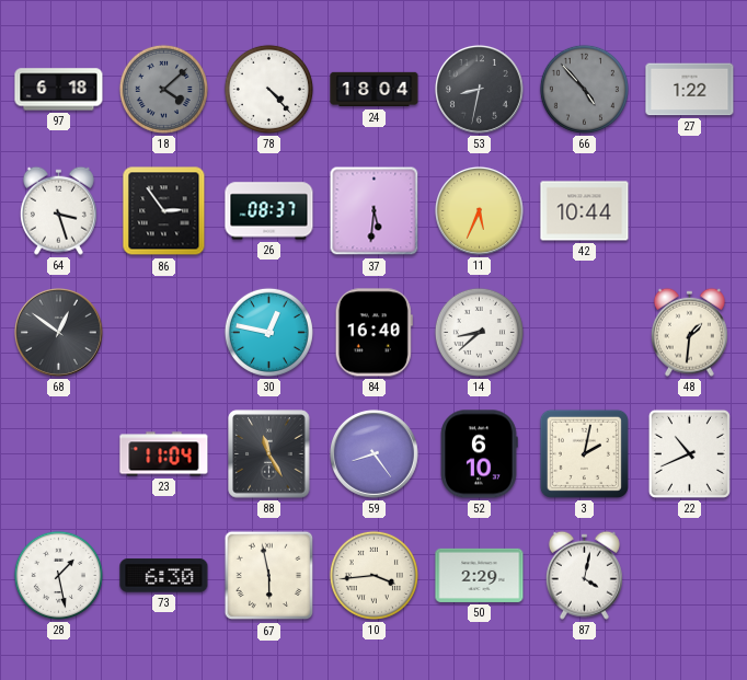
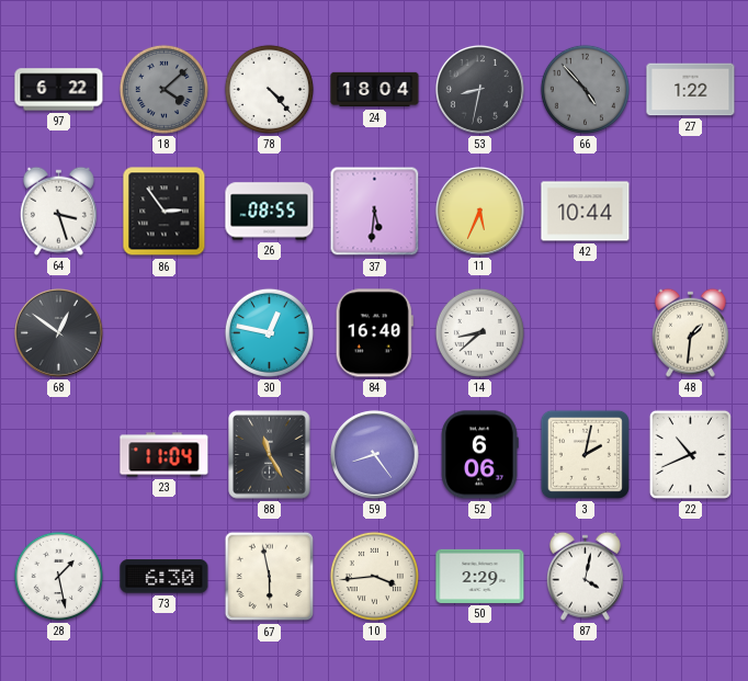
97: 6:18 -> 6:22
26: 08:37 -> 08:55
52: 6:10 -> 6:06
